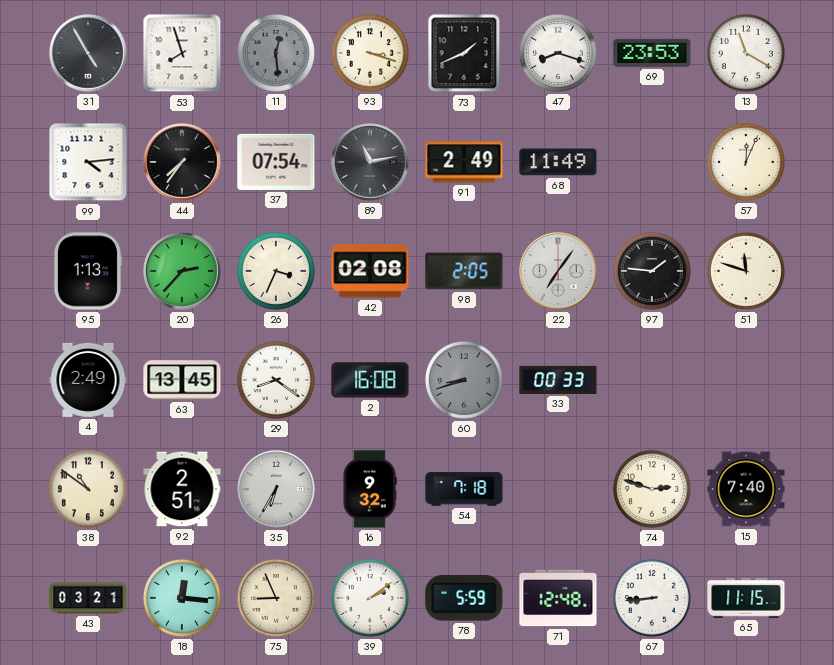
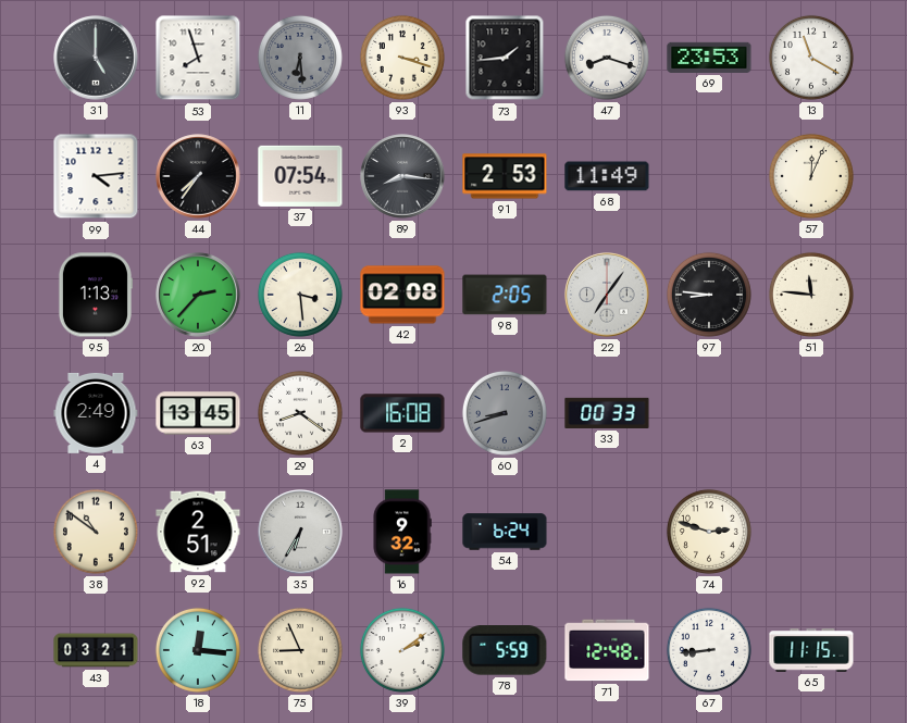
31: 4:55 -> 5:00
11: 12:29 -> 6:29
73: 1:41 -> 1:44
89: 11:13 -> 8:16
91: 2:49 -> 2:53
26: 3:34 -> 3:29
97: 1:46 -> 8:46
51: 11:48 -> 11:46
54: 7:18 -> 6:24
15: 7:40 -> none
